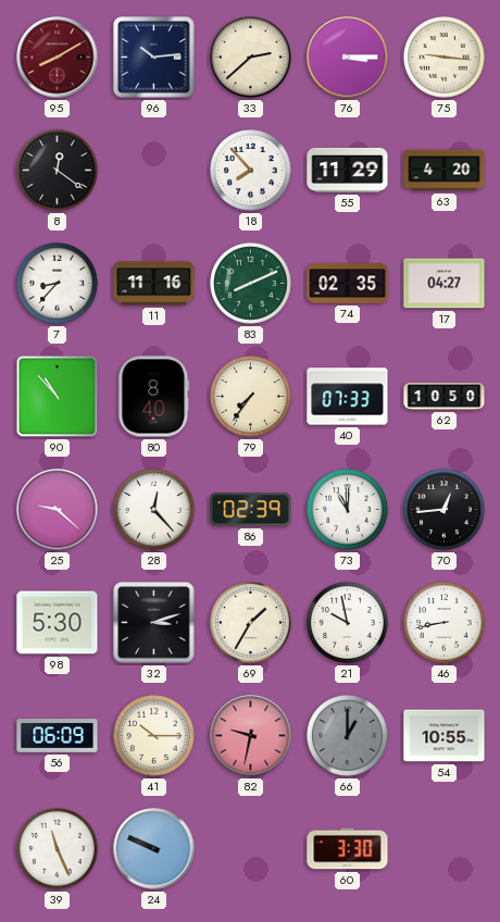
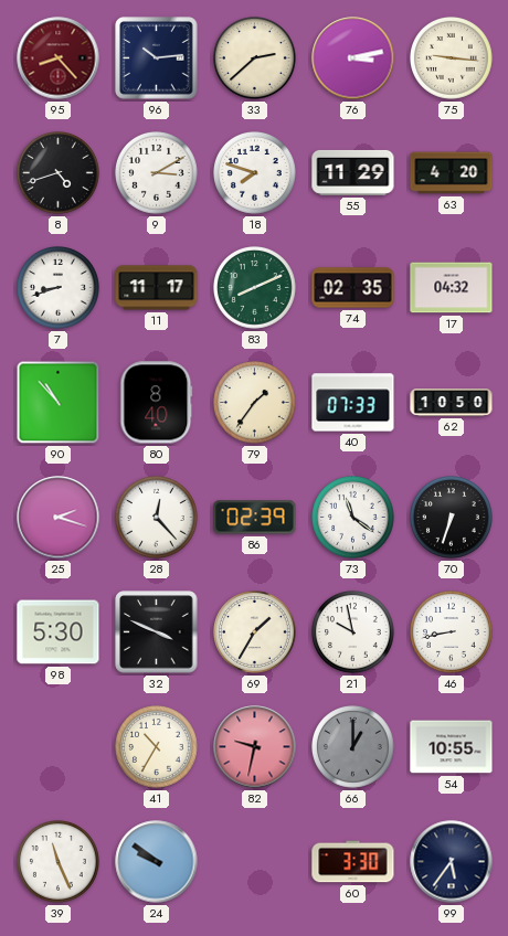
95: 8:10 -> 8:23
76: 3:15 -> 3:13
8: 12:21 -> 4:42
9: none -> 3:10
18: 7:53 -> 7:48
7: 8:37 -> 8:42
11: 11:16 -> 11:17
17: 04:27 -> 04:32
79: 7:36 -> 1:36
25: 9:22 -> 2:18
73: 11:00 -> 11:21
70: 12:44 -> 6:33
32: 3:12 -> 3:49
56: 06:09 -> none
41: 10:15 -> 10:35
24: 9:49 -> 9:51
99: none -> 5:36
